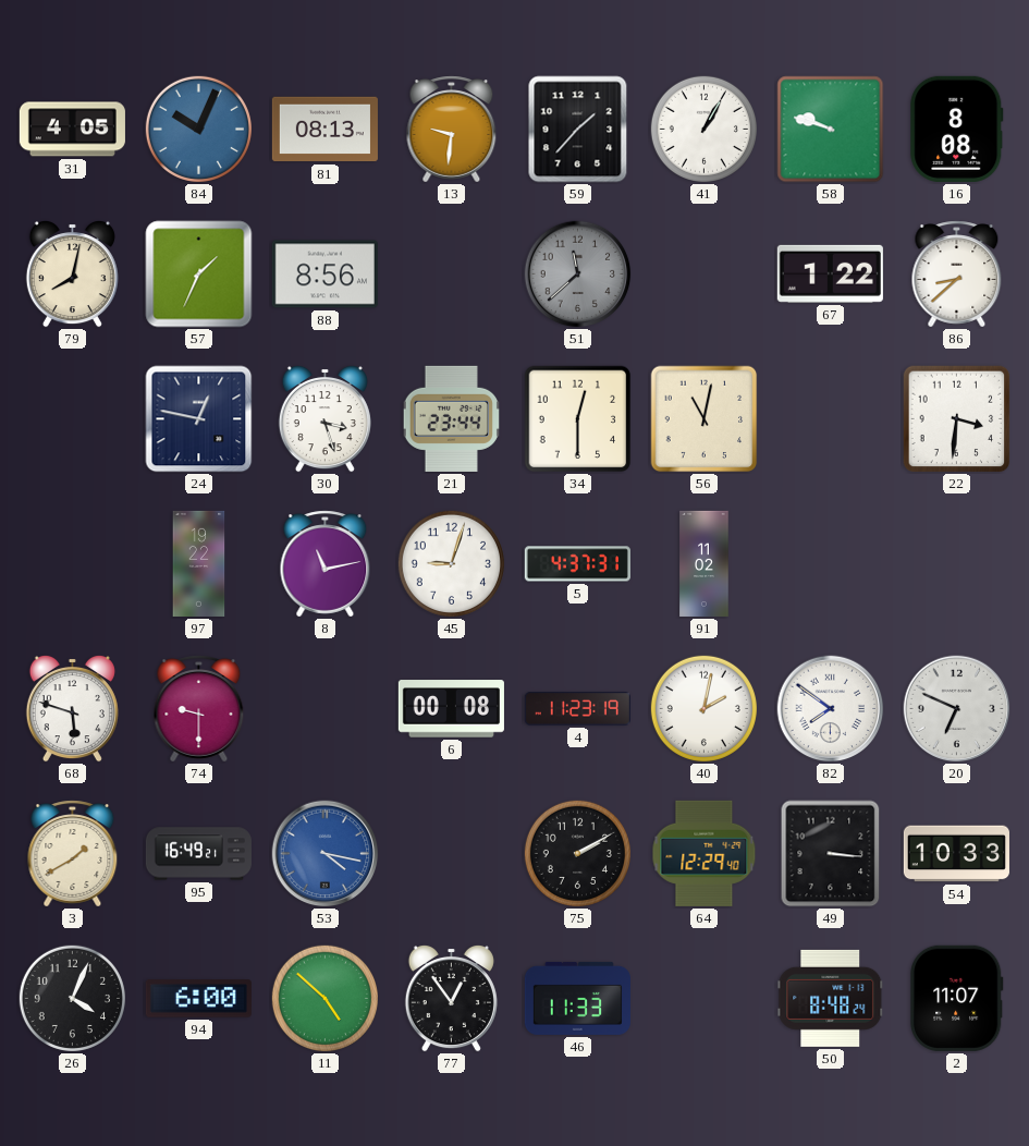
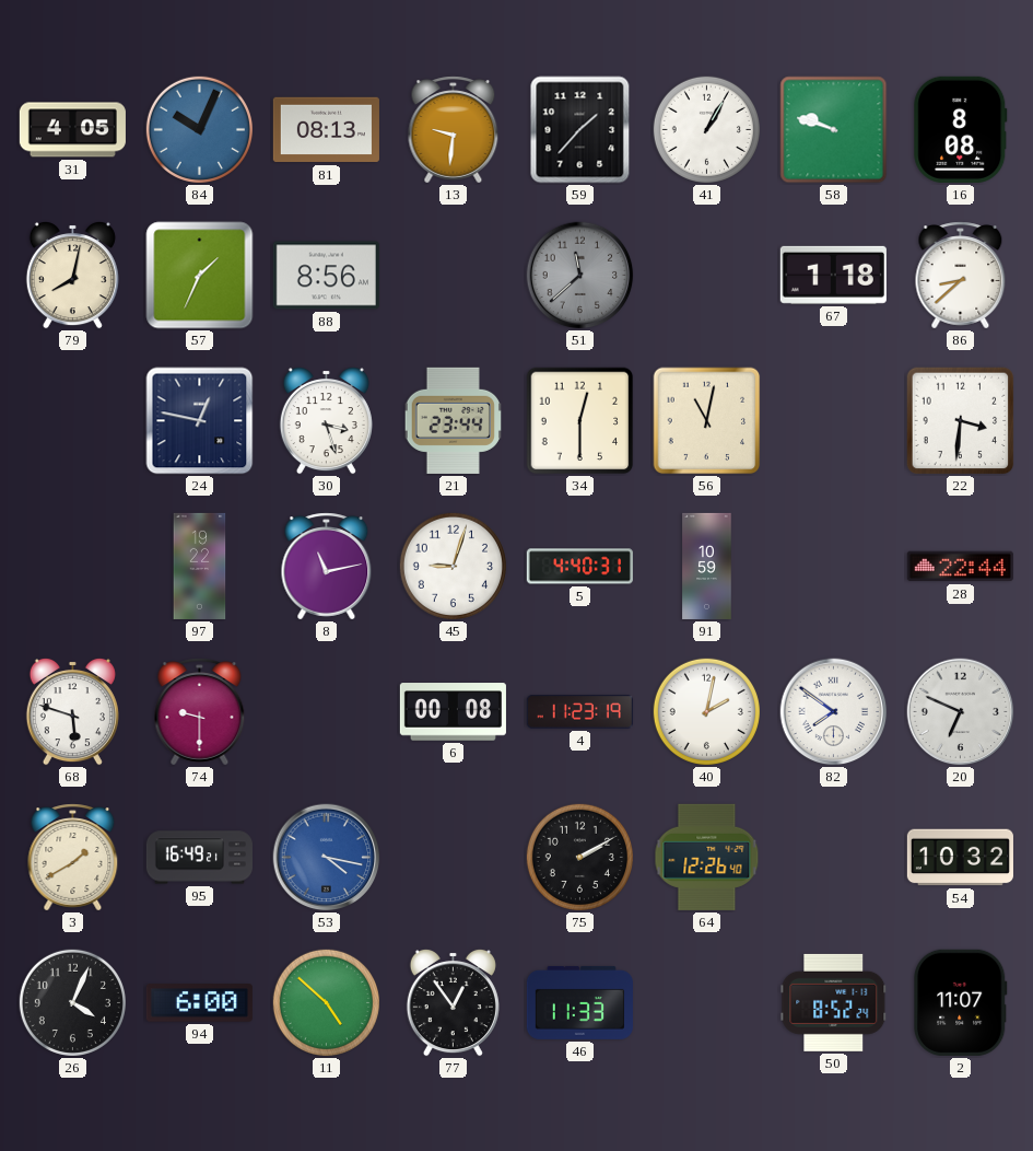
67: 1:22 -> 1:18
5: 4:37 -> 4:40
91: 11:02 -> 10:59
28: none -> 22:44
64: 12:29 -> 12:26
49: 3:16 -> none
54: 10:33 -> 10:32
50: 8:48 -> 8:52
